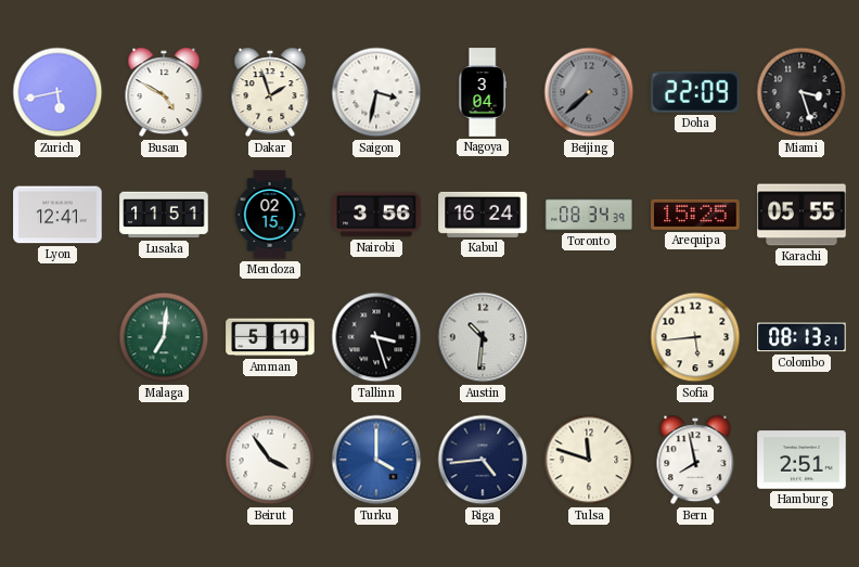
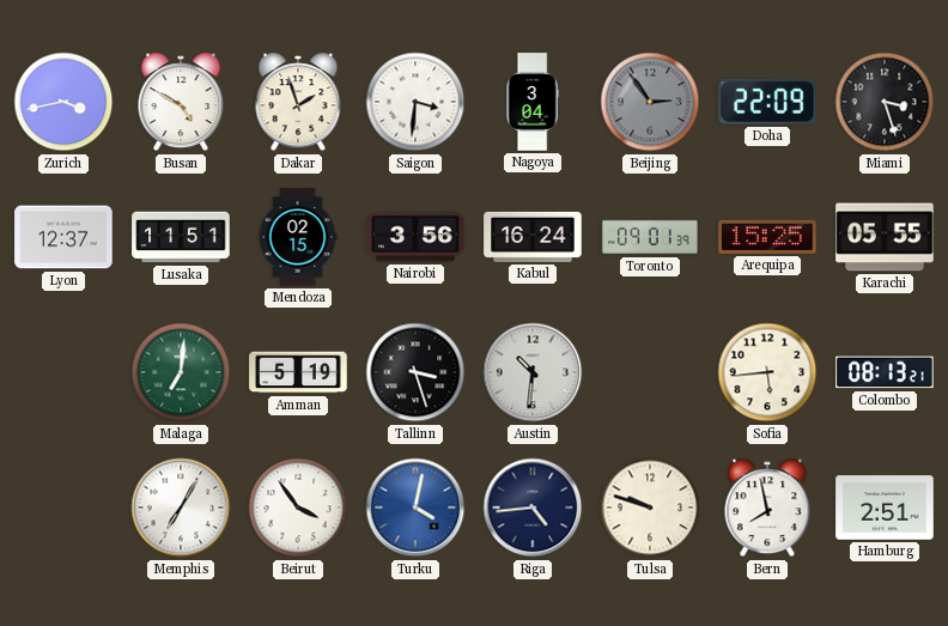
Zurich: 5:43 -> 3:43
Saigon: 3:32 -> 3:31
Beijing: 7:38 -> 2:54
Lyon: 12:41 -> 12:37
Toronto: 08:34 -> 09:01
Memphis: none -> 7:05
Turku: 4:00 -> 4:02
Tulsa: 11:48 -> 9:48
